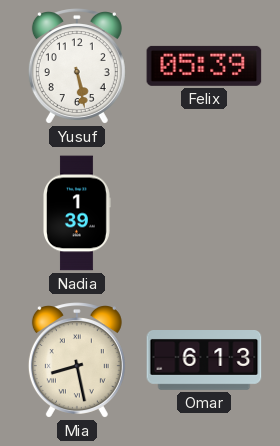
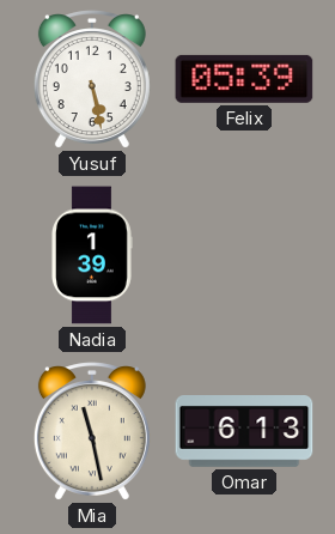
Mia: 8:28 -> 11:28
